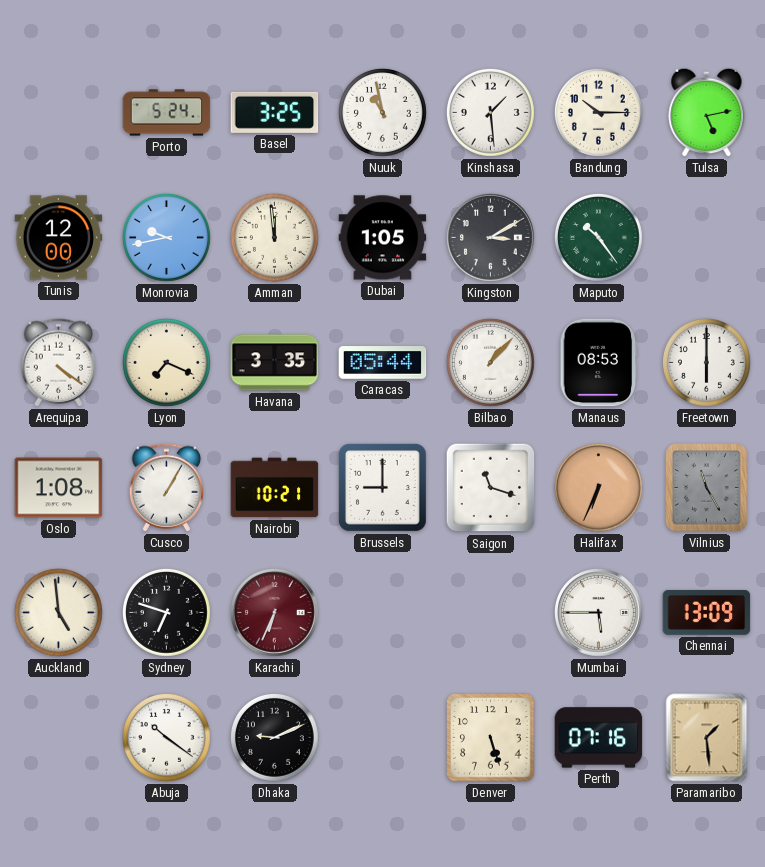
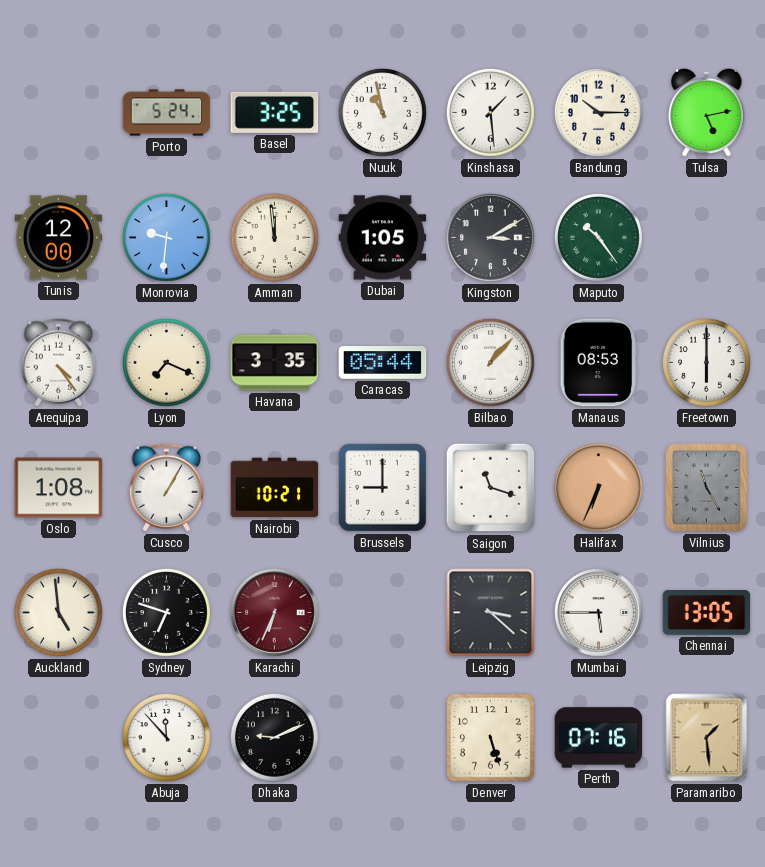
Monrovia: 9:43 -> 9:31
Arequipa: 4:21 -> 4:24
Leipzig: none -> 3:22
Chennai: 13:09 -> 13:05
Abuja: 10:21 -> 11:53
